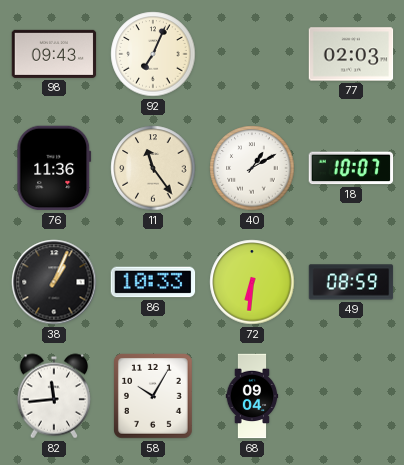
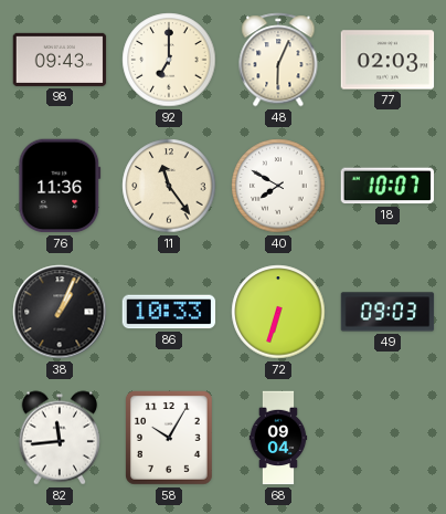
92: 7:04 -> 7:00
48: none -> 6:04
40: 1:10 -> 7:50
72: 6:31 -> 6:33
49: 08:59 -> 09:03
